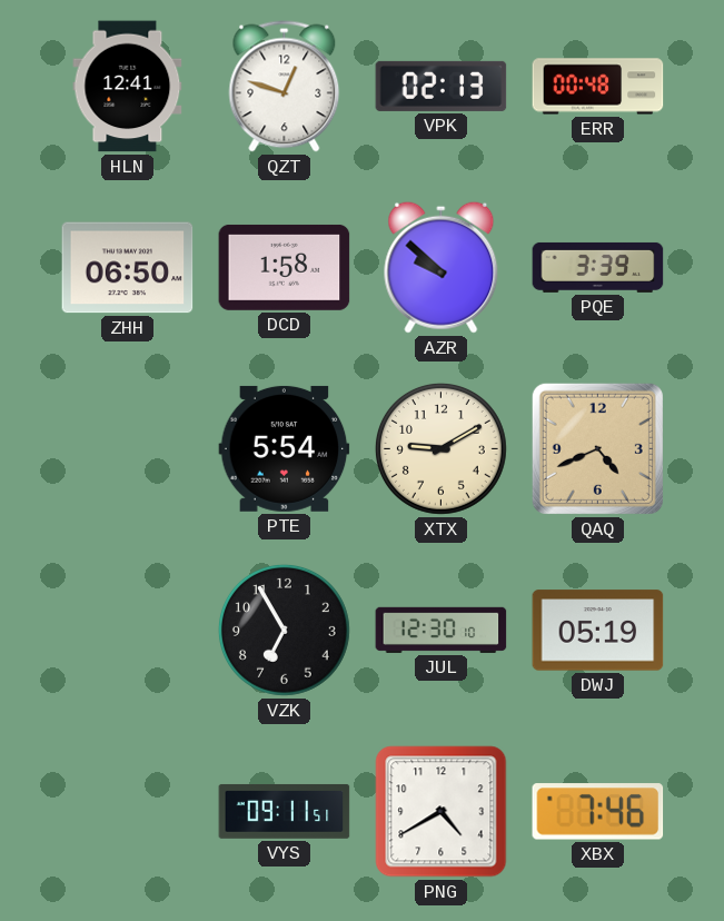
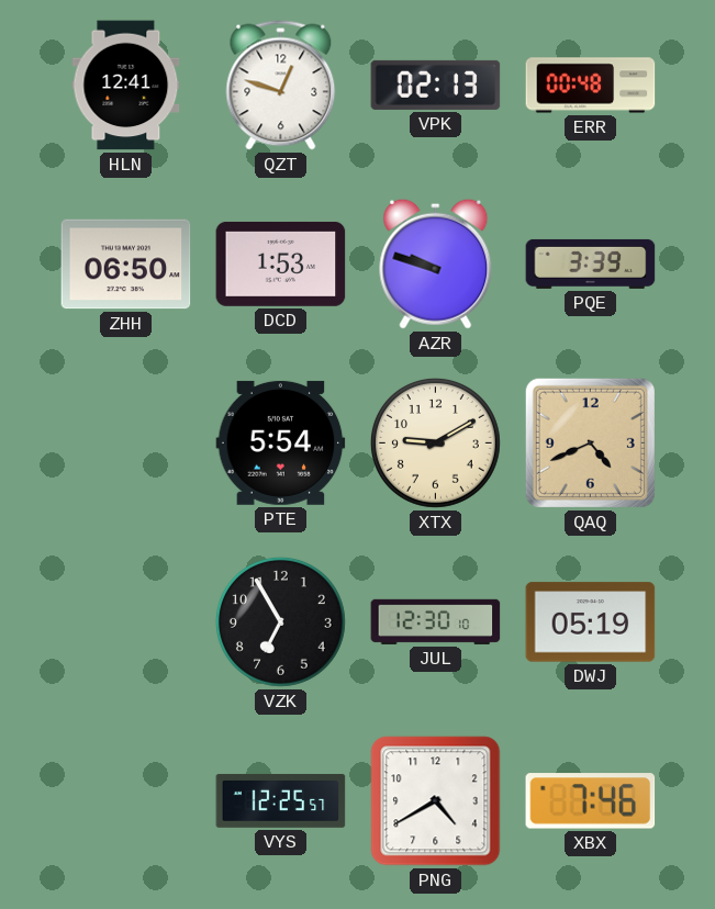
DCD: 1:58 -> 1:53
AZR: 9:52 -> 9:48
VYS: 09:11 -> 12:25
